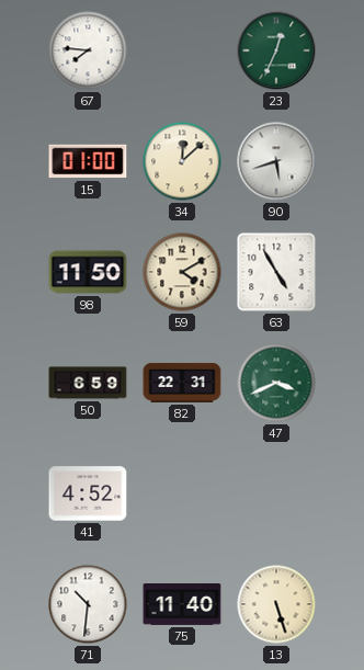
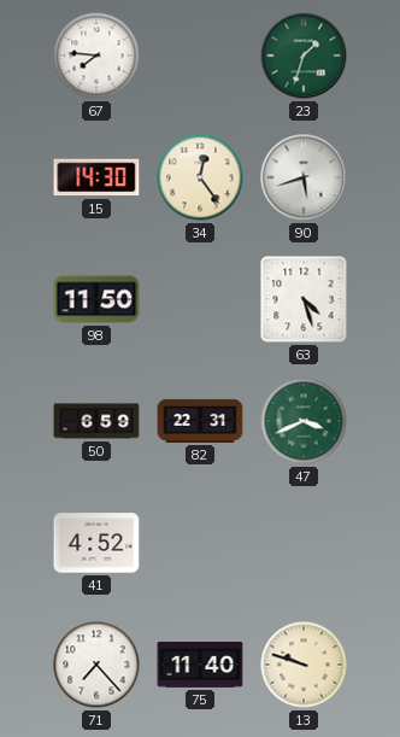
23: 12:34 -> 1:33
15: 01:00 -> 14:30
34: 12:08 -> 12:24
59: 4:10 -> none
63: 4:55 -> 4:27
71: 10:31 -> 7:23
13: 5:27 -> 9:48
